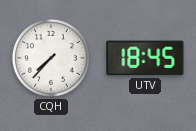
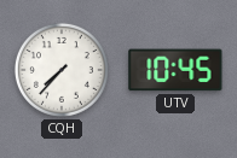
UTV: 18:45 -> 10:45
